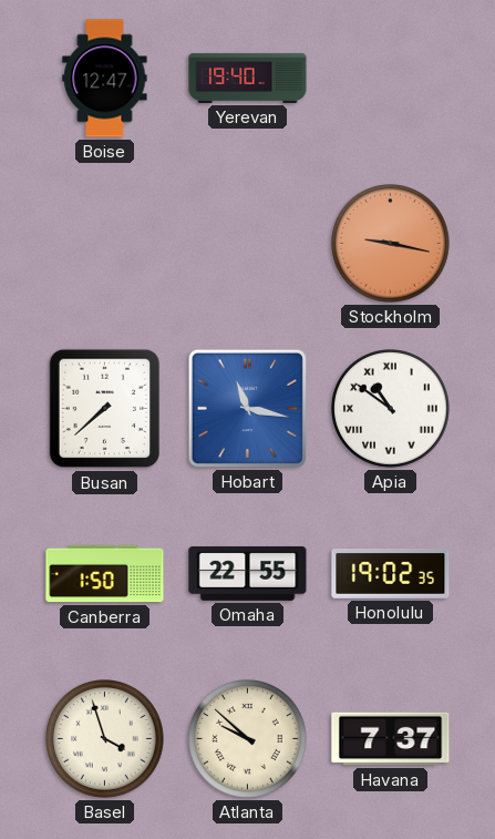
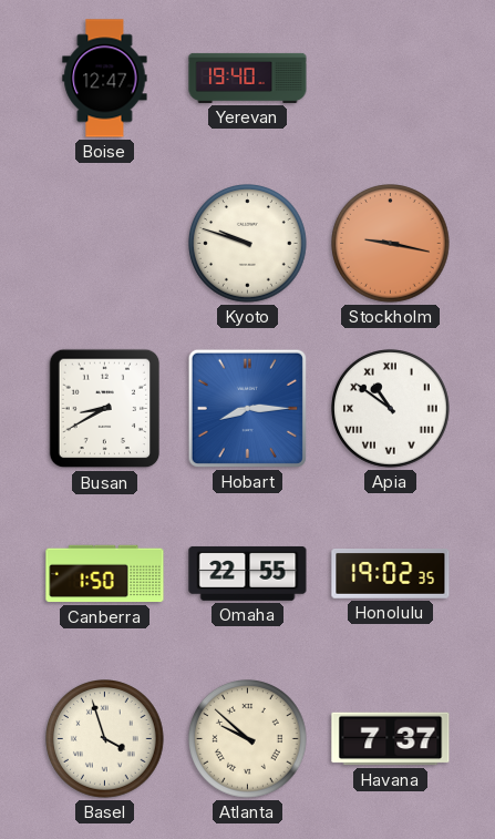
Kyoto: none -> 9:48
Busan: 7:38 -> 8:40
Hobart: 11:17 -> 8:15
